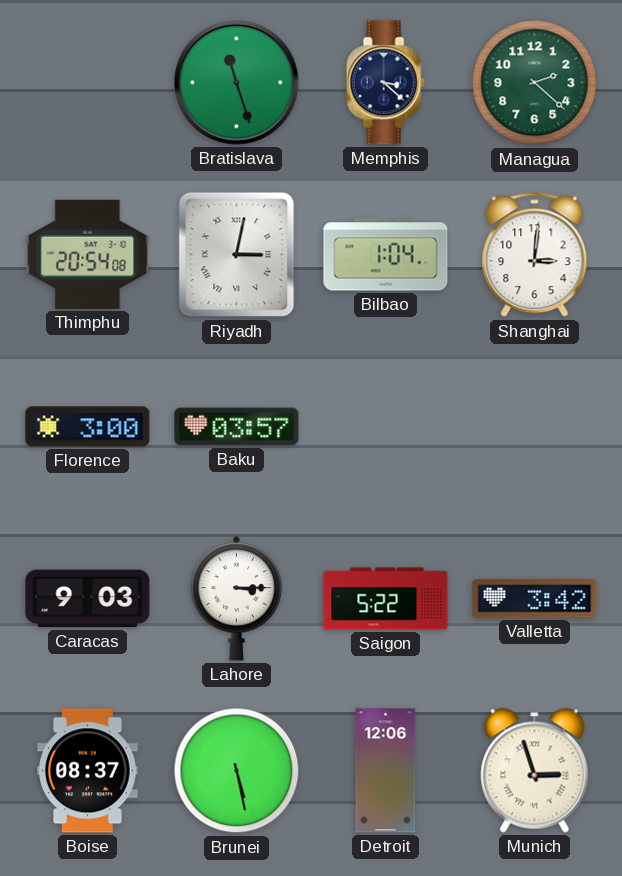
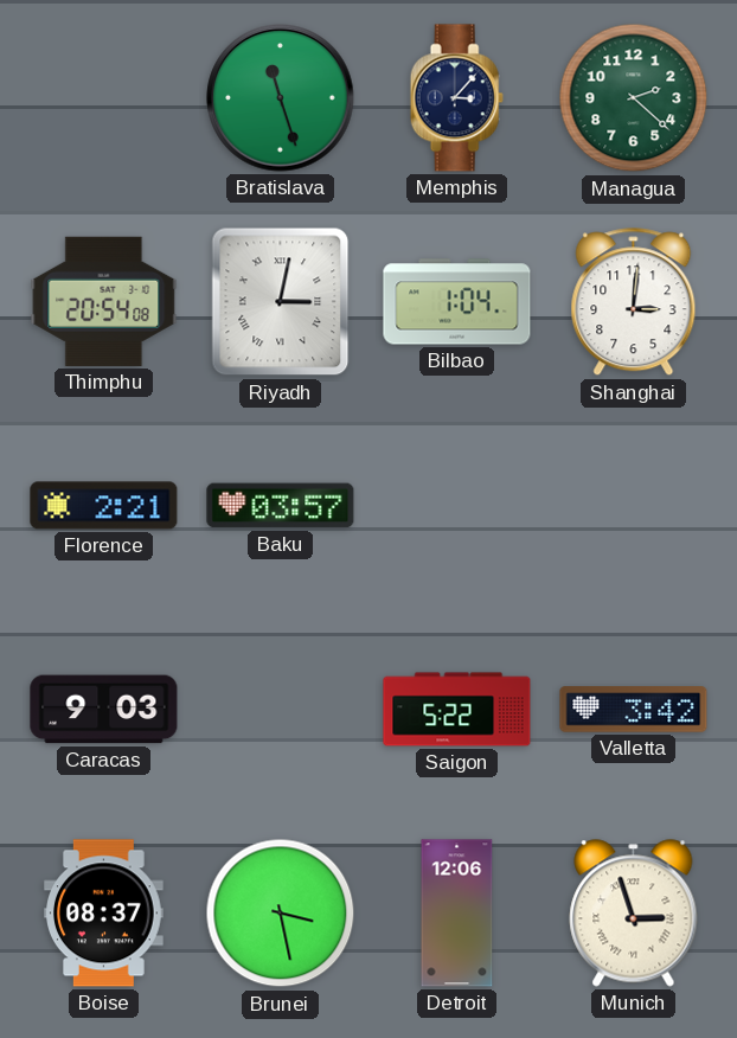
Memphis: 3:22 -> 3:07
Florence: 3:00 -> 2:21
Lahore: 3:15 -> none
Brunei: 5:28 -> 3:28
